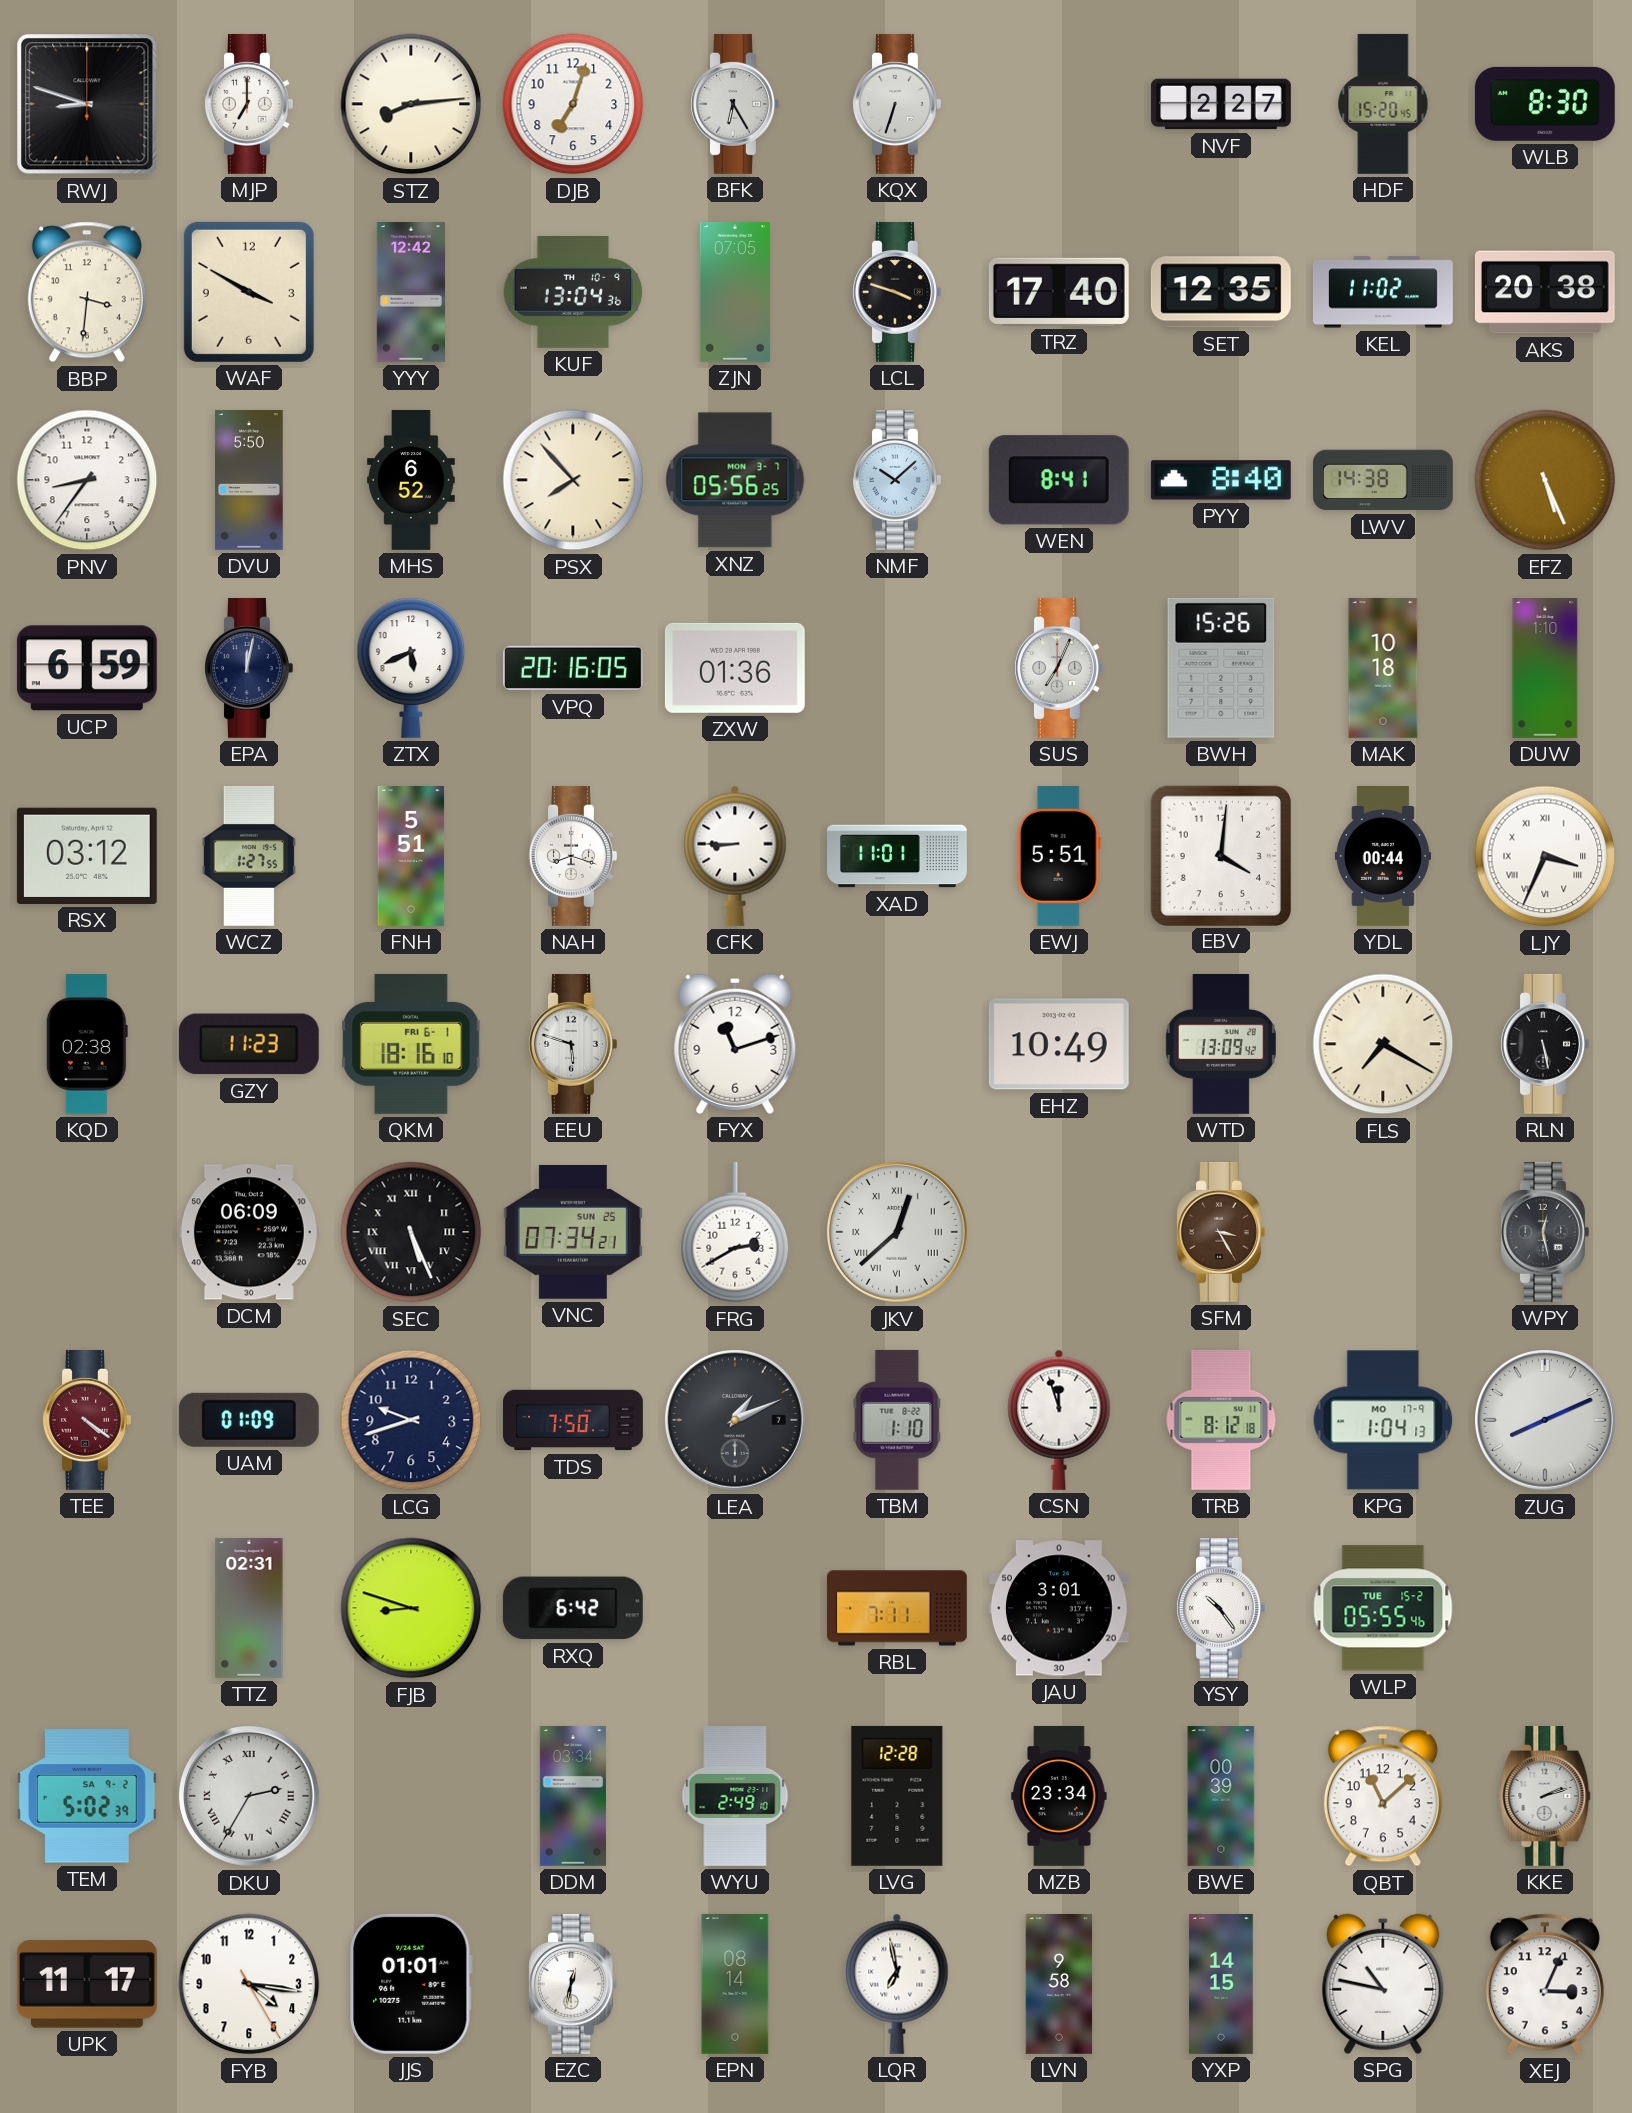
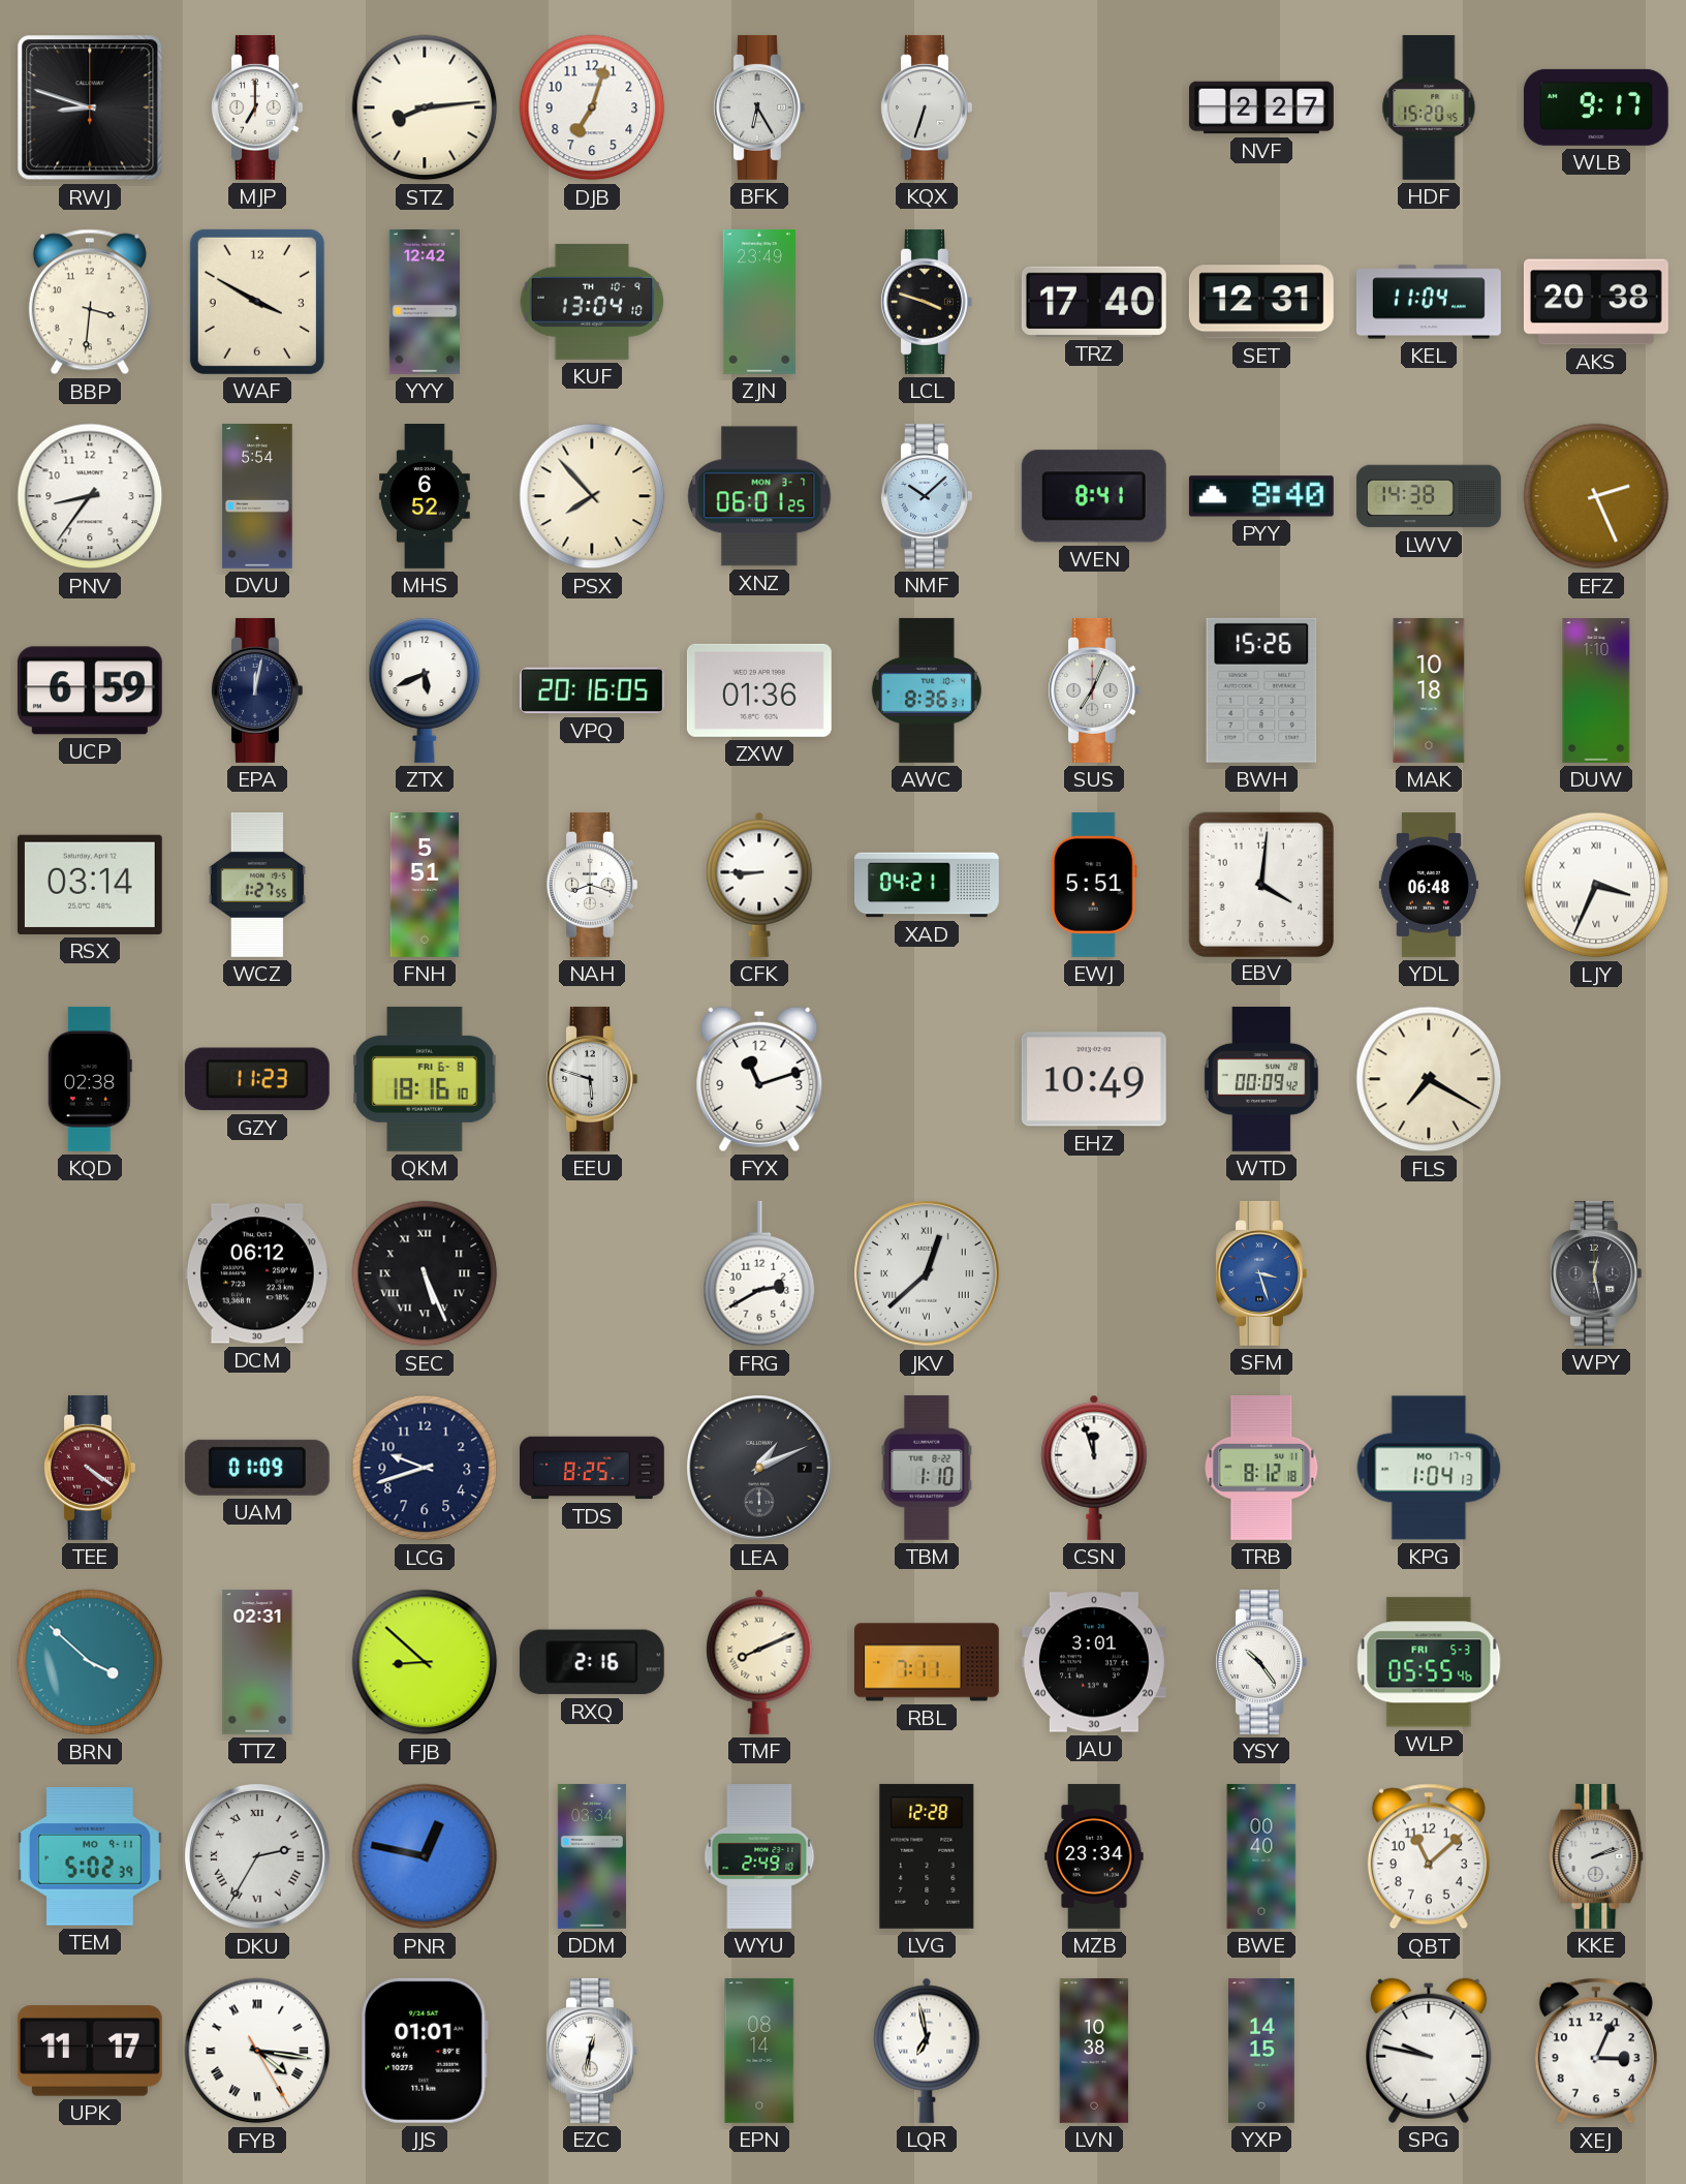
WLB: 8:30 -> 9:17
KUF: 13:04:36 -> 13:04:10
ZJN: 07:05 -> 23:49
SET: 12:35 -> 12:31
KEL: 11:02 -> 11:04
DVU: 5:50 -> 5:54
XNZ: 05:56 -> 06:01
EFZ: 5:26 -> 2:26
AWC: none -> 8:36
RSX: 03:12 -> 03:14
XAD: 11:01 -> 04:21
YDL: 00:44 -> 06:48
QKM date: FRI 6-1 -> FRI 6-8
WTD: 13:09 -> 00:09
RLN: 5:28 -> none
DCM: 06:09 -> 06:12
VNC: 07:34 -> none
SFM: 3:25 -> 3:27
SFM dial: brown -> blue
TDS: 7:50 -> 8:25
ZUG: 8:11 -> none
BRN: none -> 3:52
FJB: 8:48 -> 8:52
RXQ: 6:42 -> 2:16
TMF: none -> 8:11
WLP date: TUE 15-2 -> FRI 5-3
TEM date: SA 9-2 -> MO 9-11
PNR: none -> 12:47
BWE: 00:39 -> 00:40
FYB numerals: Arabic -> Roman
LVN: 9:58 -> 10:38
SPG: 10:47 -> 9:47
